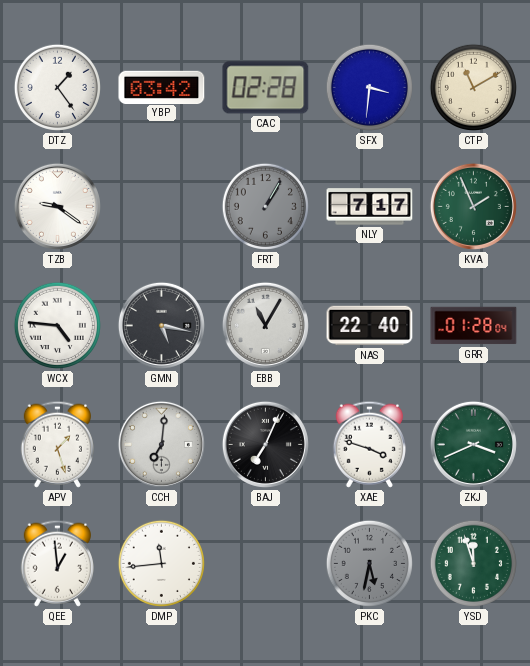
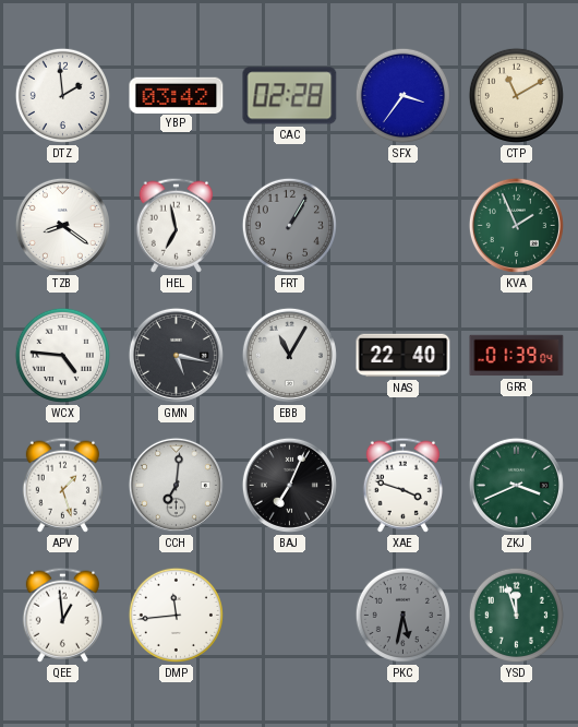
DTZ: 1:24 -> 1:59
SFX: 3:31 -> 3:36
TZB: 9:21 -> 8:21
HEL: none -> 6:58
NLY: 7:17 -> none
GRR: 01:28 -> 01:39
